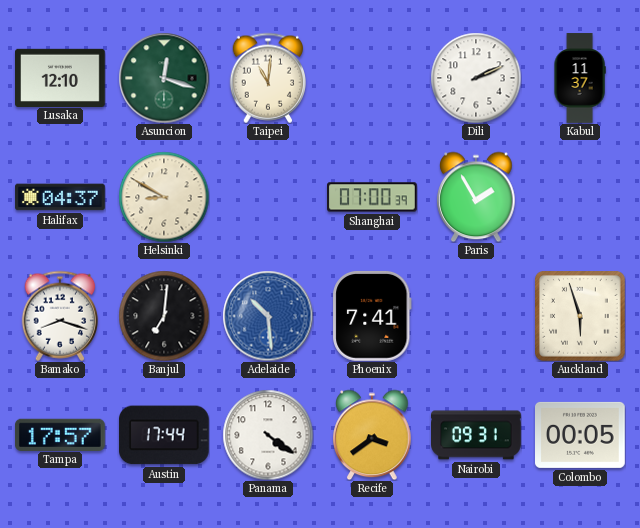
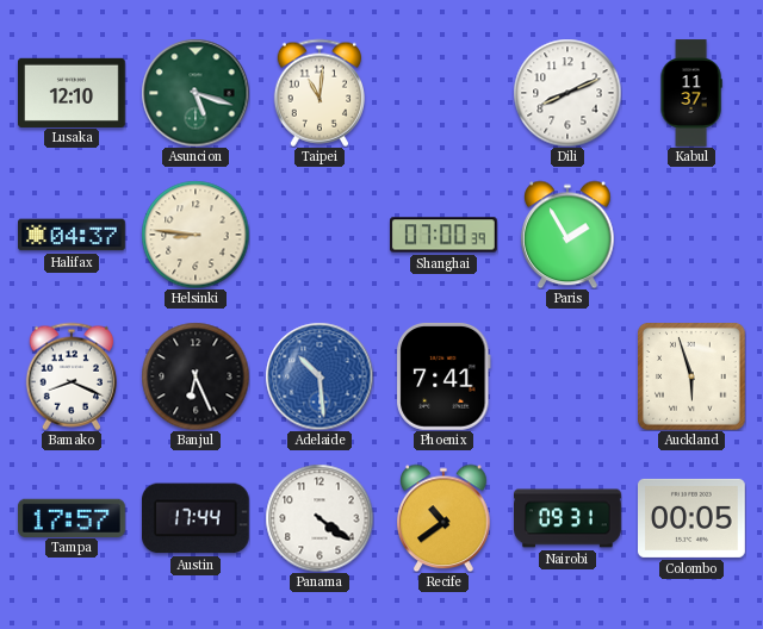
Asuncion: 12:18 -> 5:18
Dili: 2:11 -> 8:11
Helsinki: 8:50 -> 8:46
Bamako: 8:18 -> 8:19
Banjul: 7:01 -> 6:26
Recife: 3:39 -> 10:39
